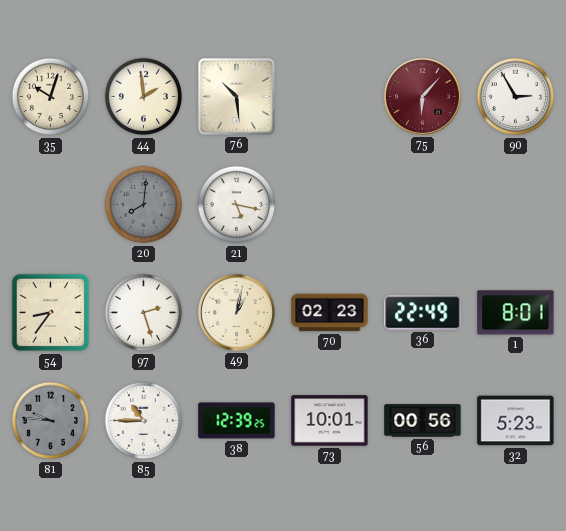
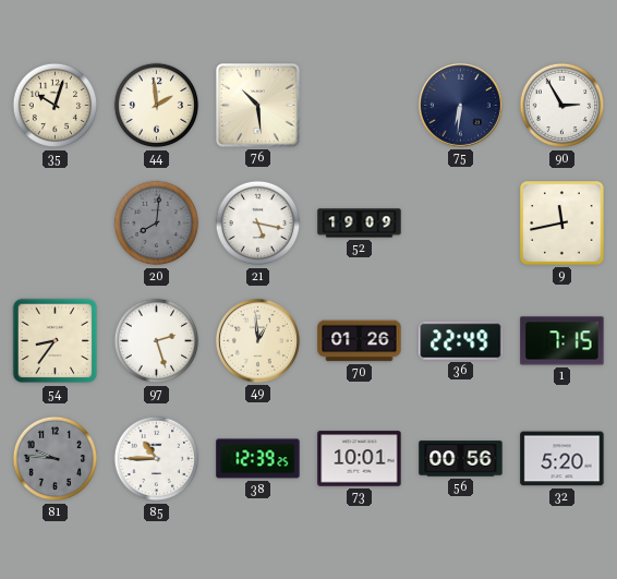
75: 6:07 -> 6:31
75 dial: burgundy -> navy
52: none -> 19:09
9: none -> 11:43
49: 1:02 -> 12:59
70: 02:23 -> 01:26
1: 8:01 -> 7:15
32: 5:23 -> 5:20
